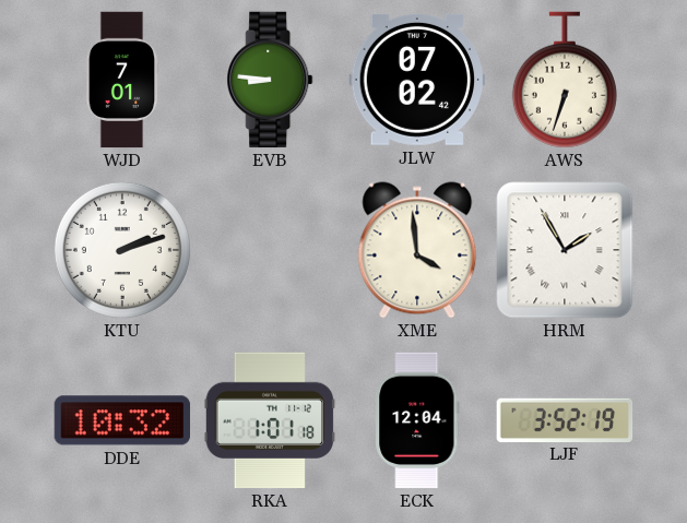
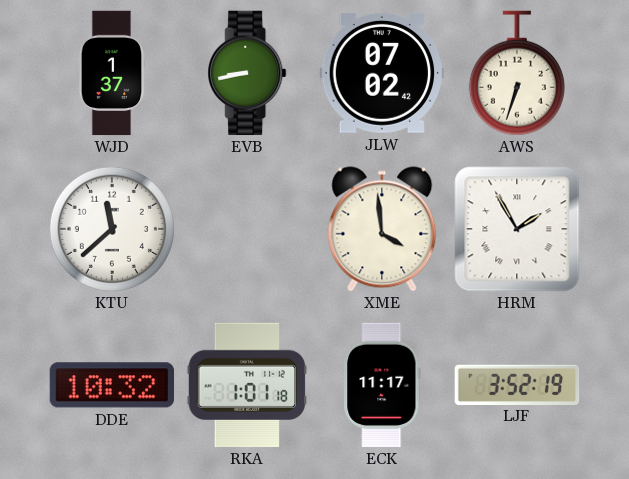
WJD: 7:01 -> 1:37
EVB: 8:46 -> 8:43
KTU: 2:12 -> 11:38
ECK: 12:04 -> 11:17
